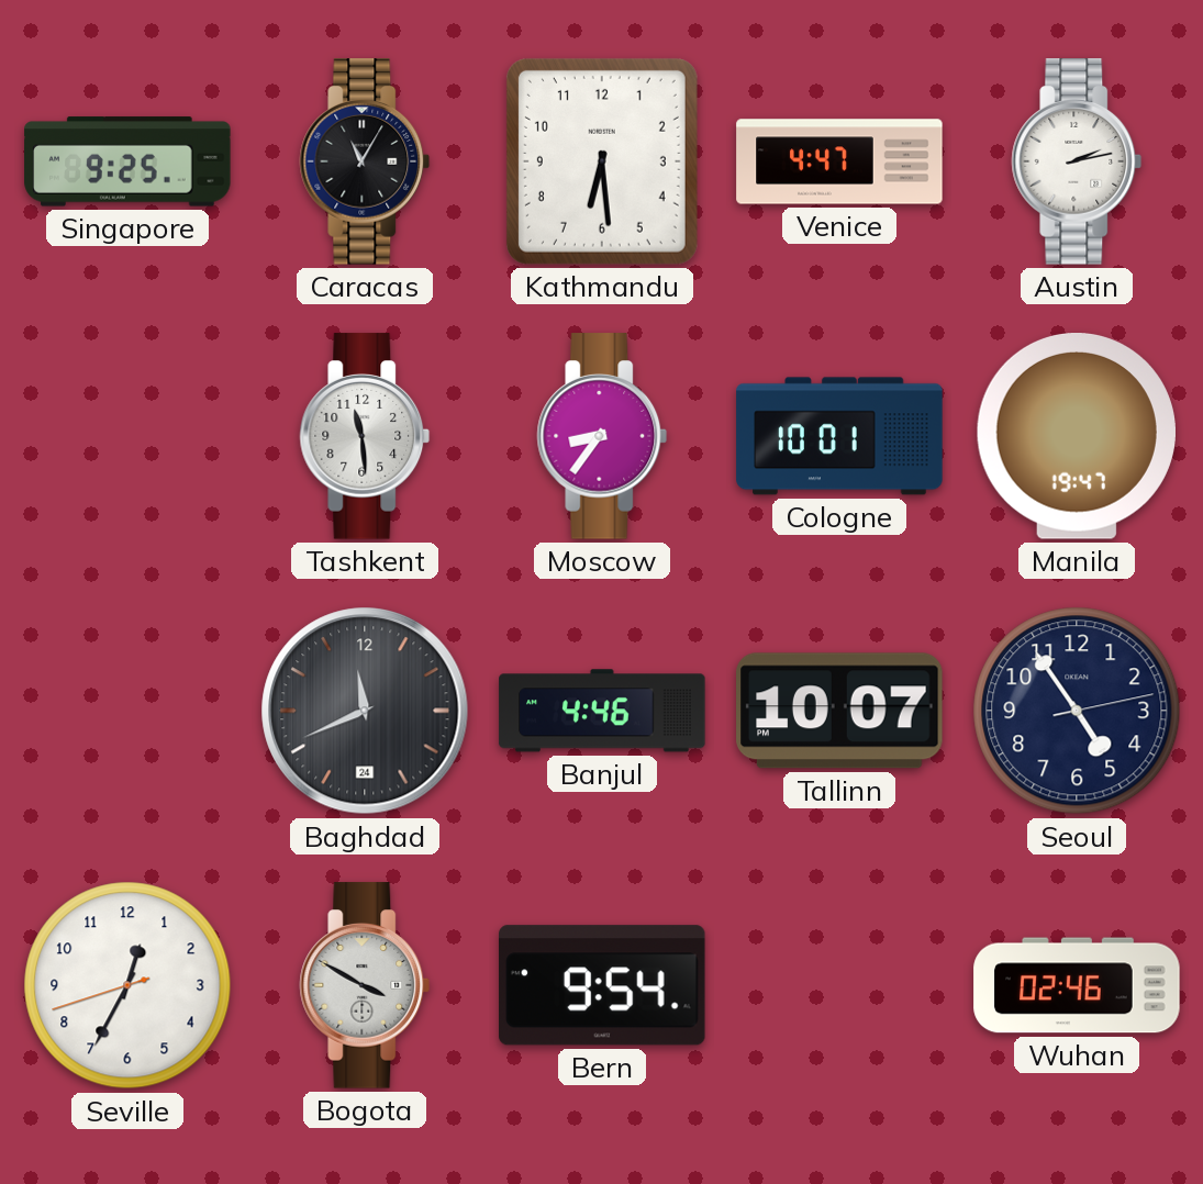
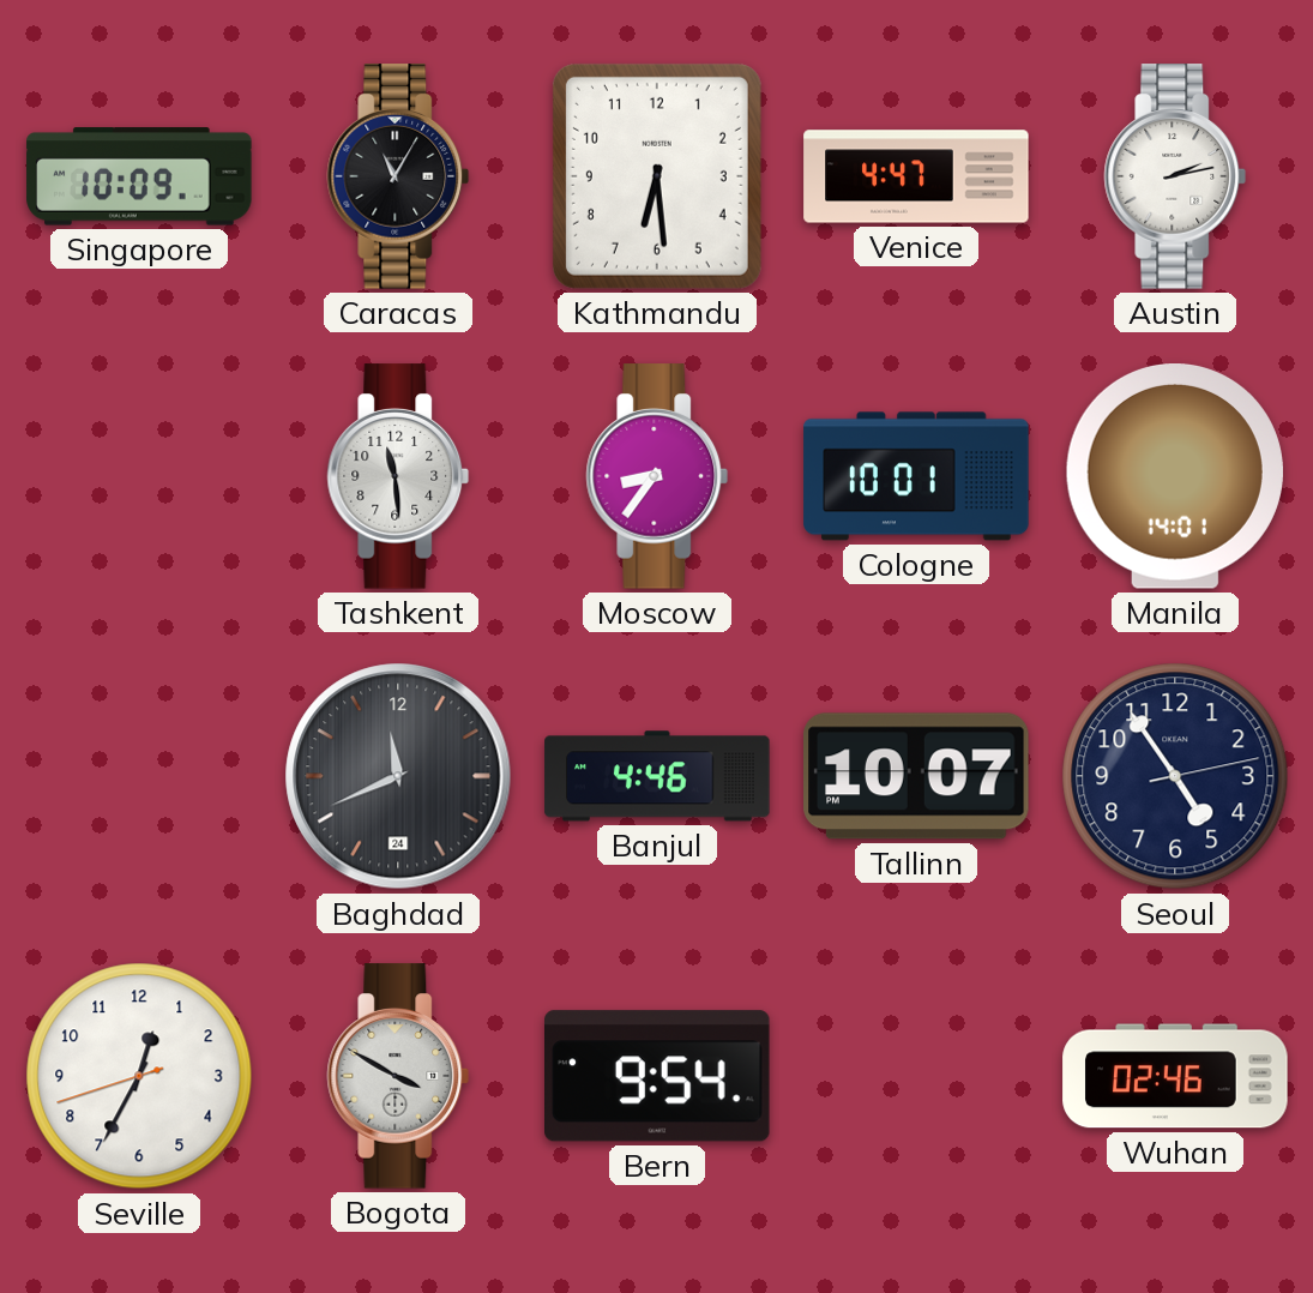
Singapore: 9:25 -> 10:09
Manila: 19:47 -> 14:01
